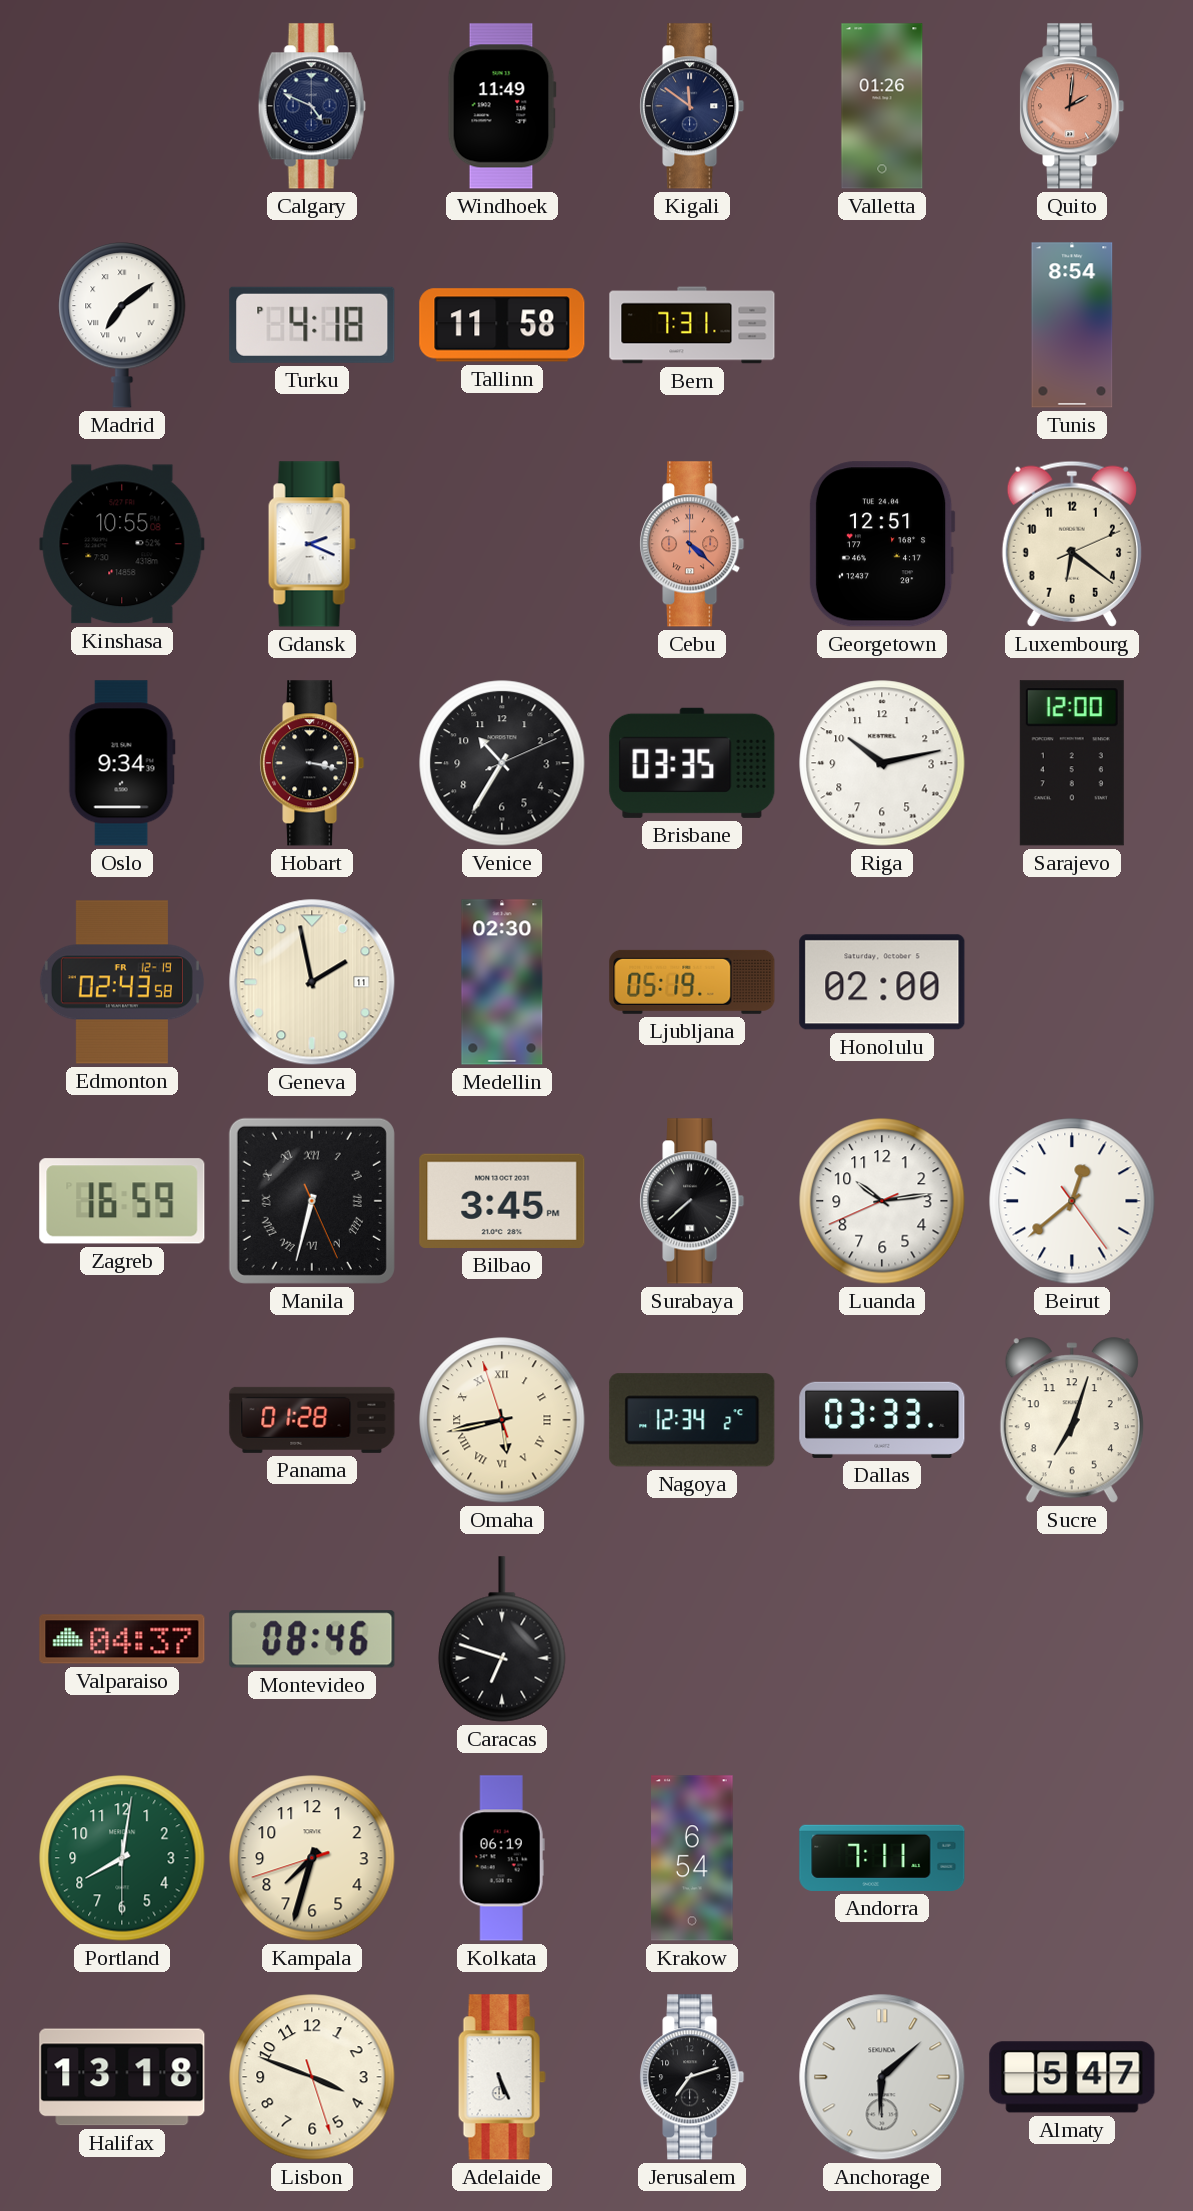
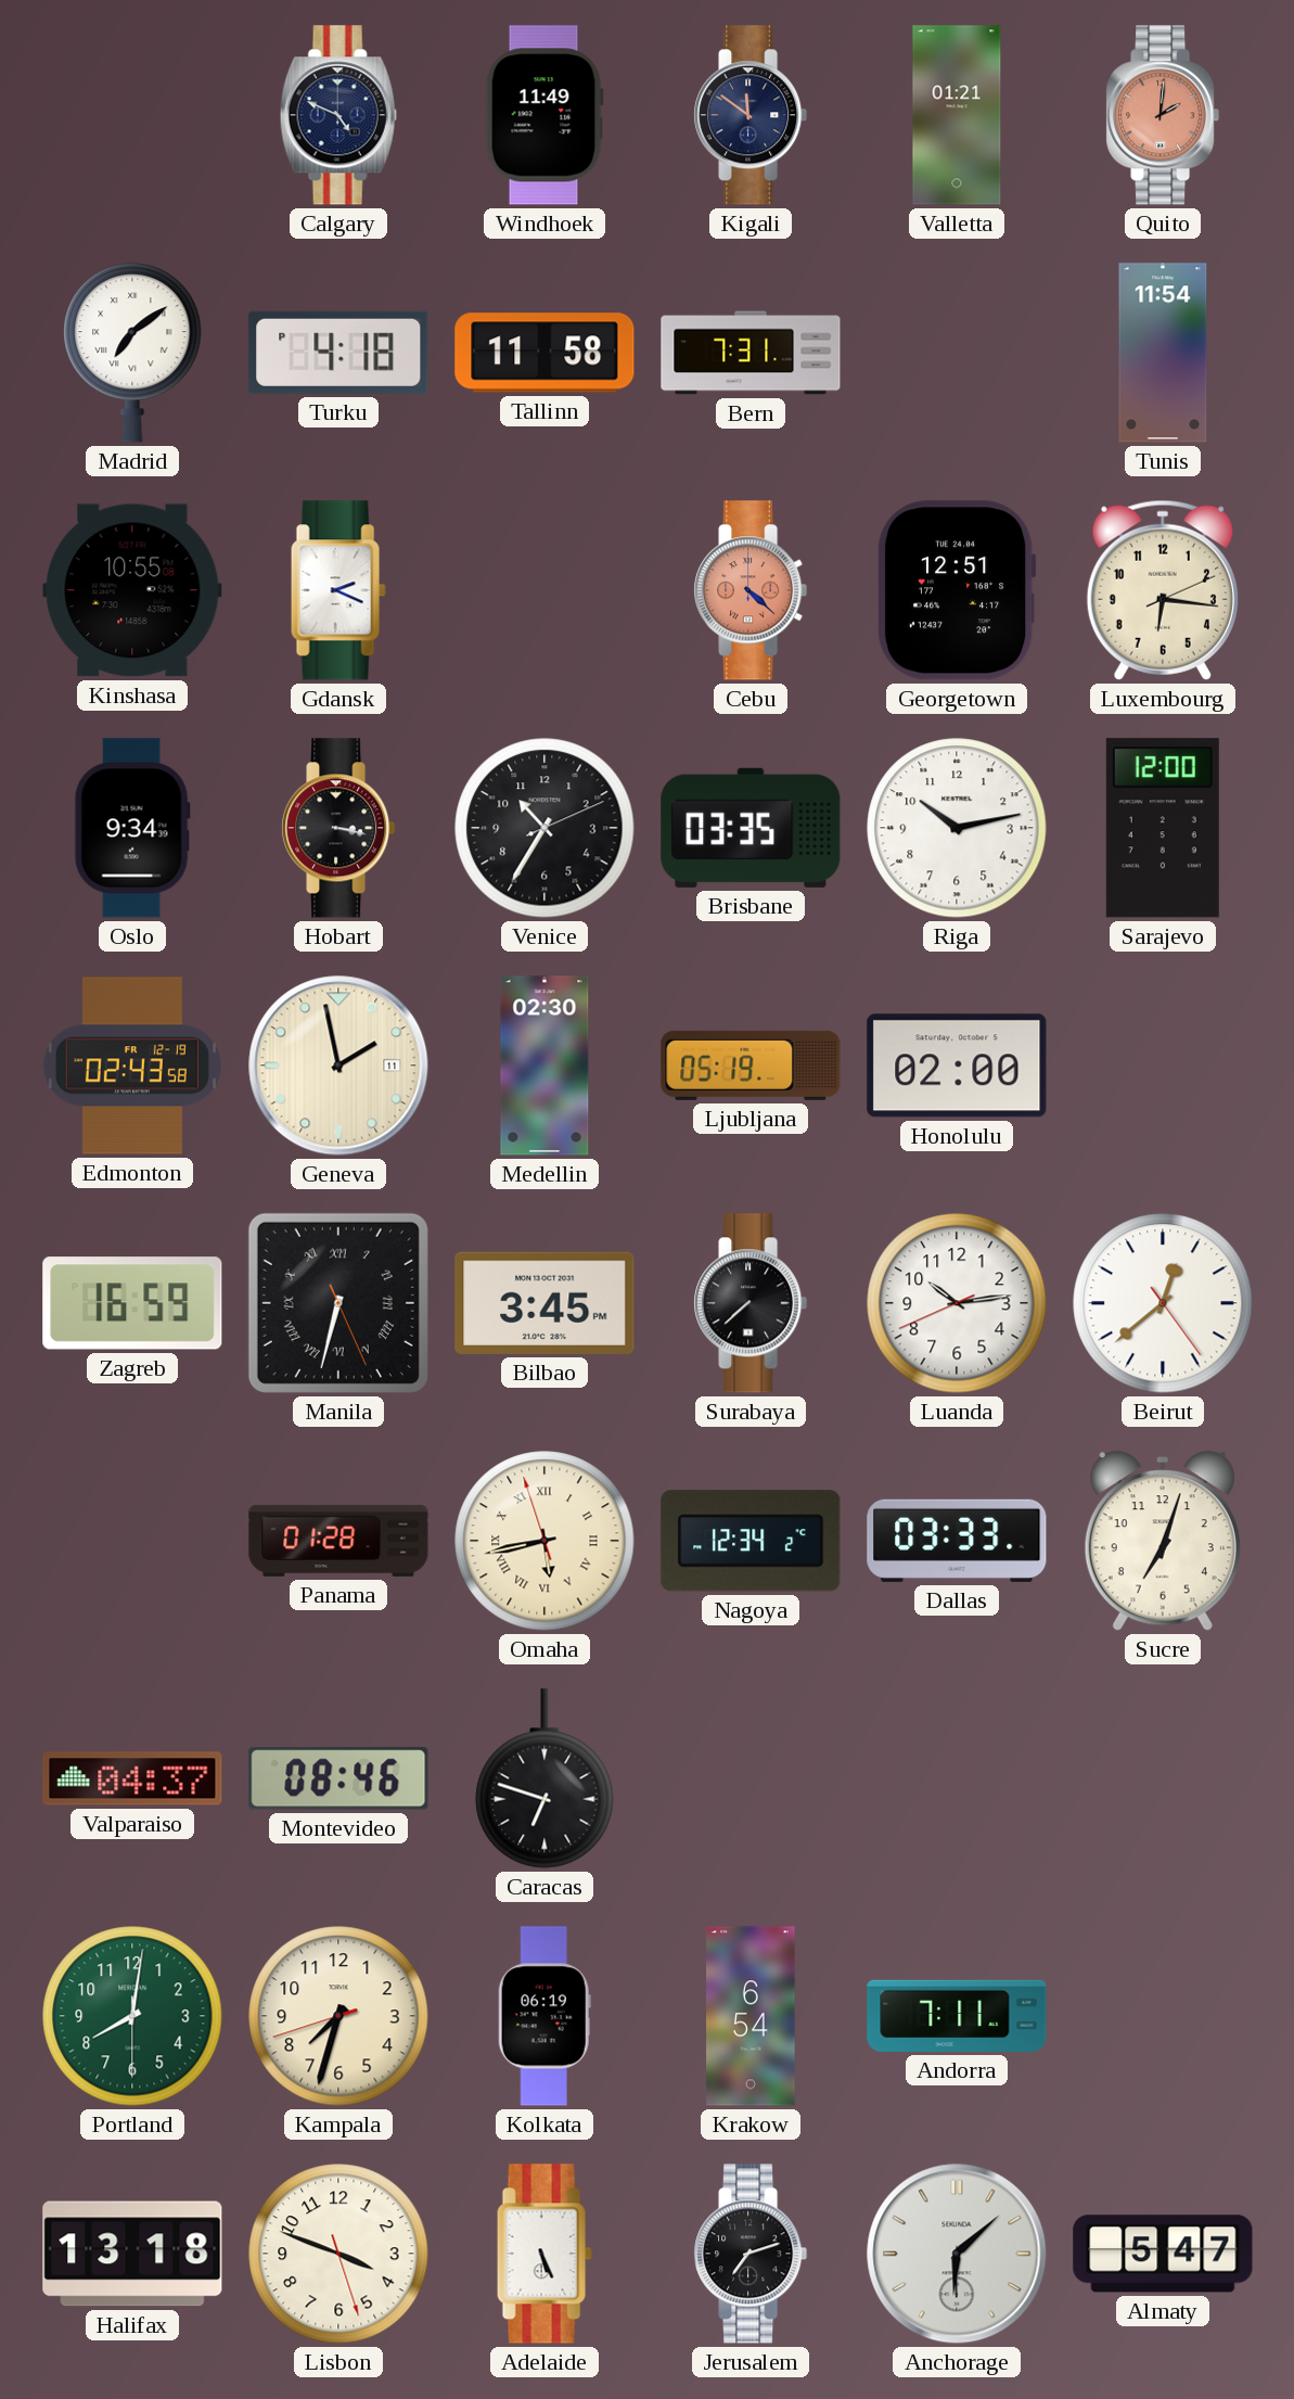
Valletta: 01:26 -> 01:21
Tunis: 8:54 -> 11:54
Luxembourg: 6:21 -> 6:16
